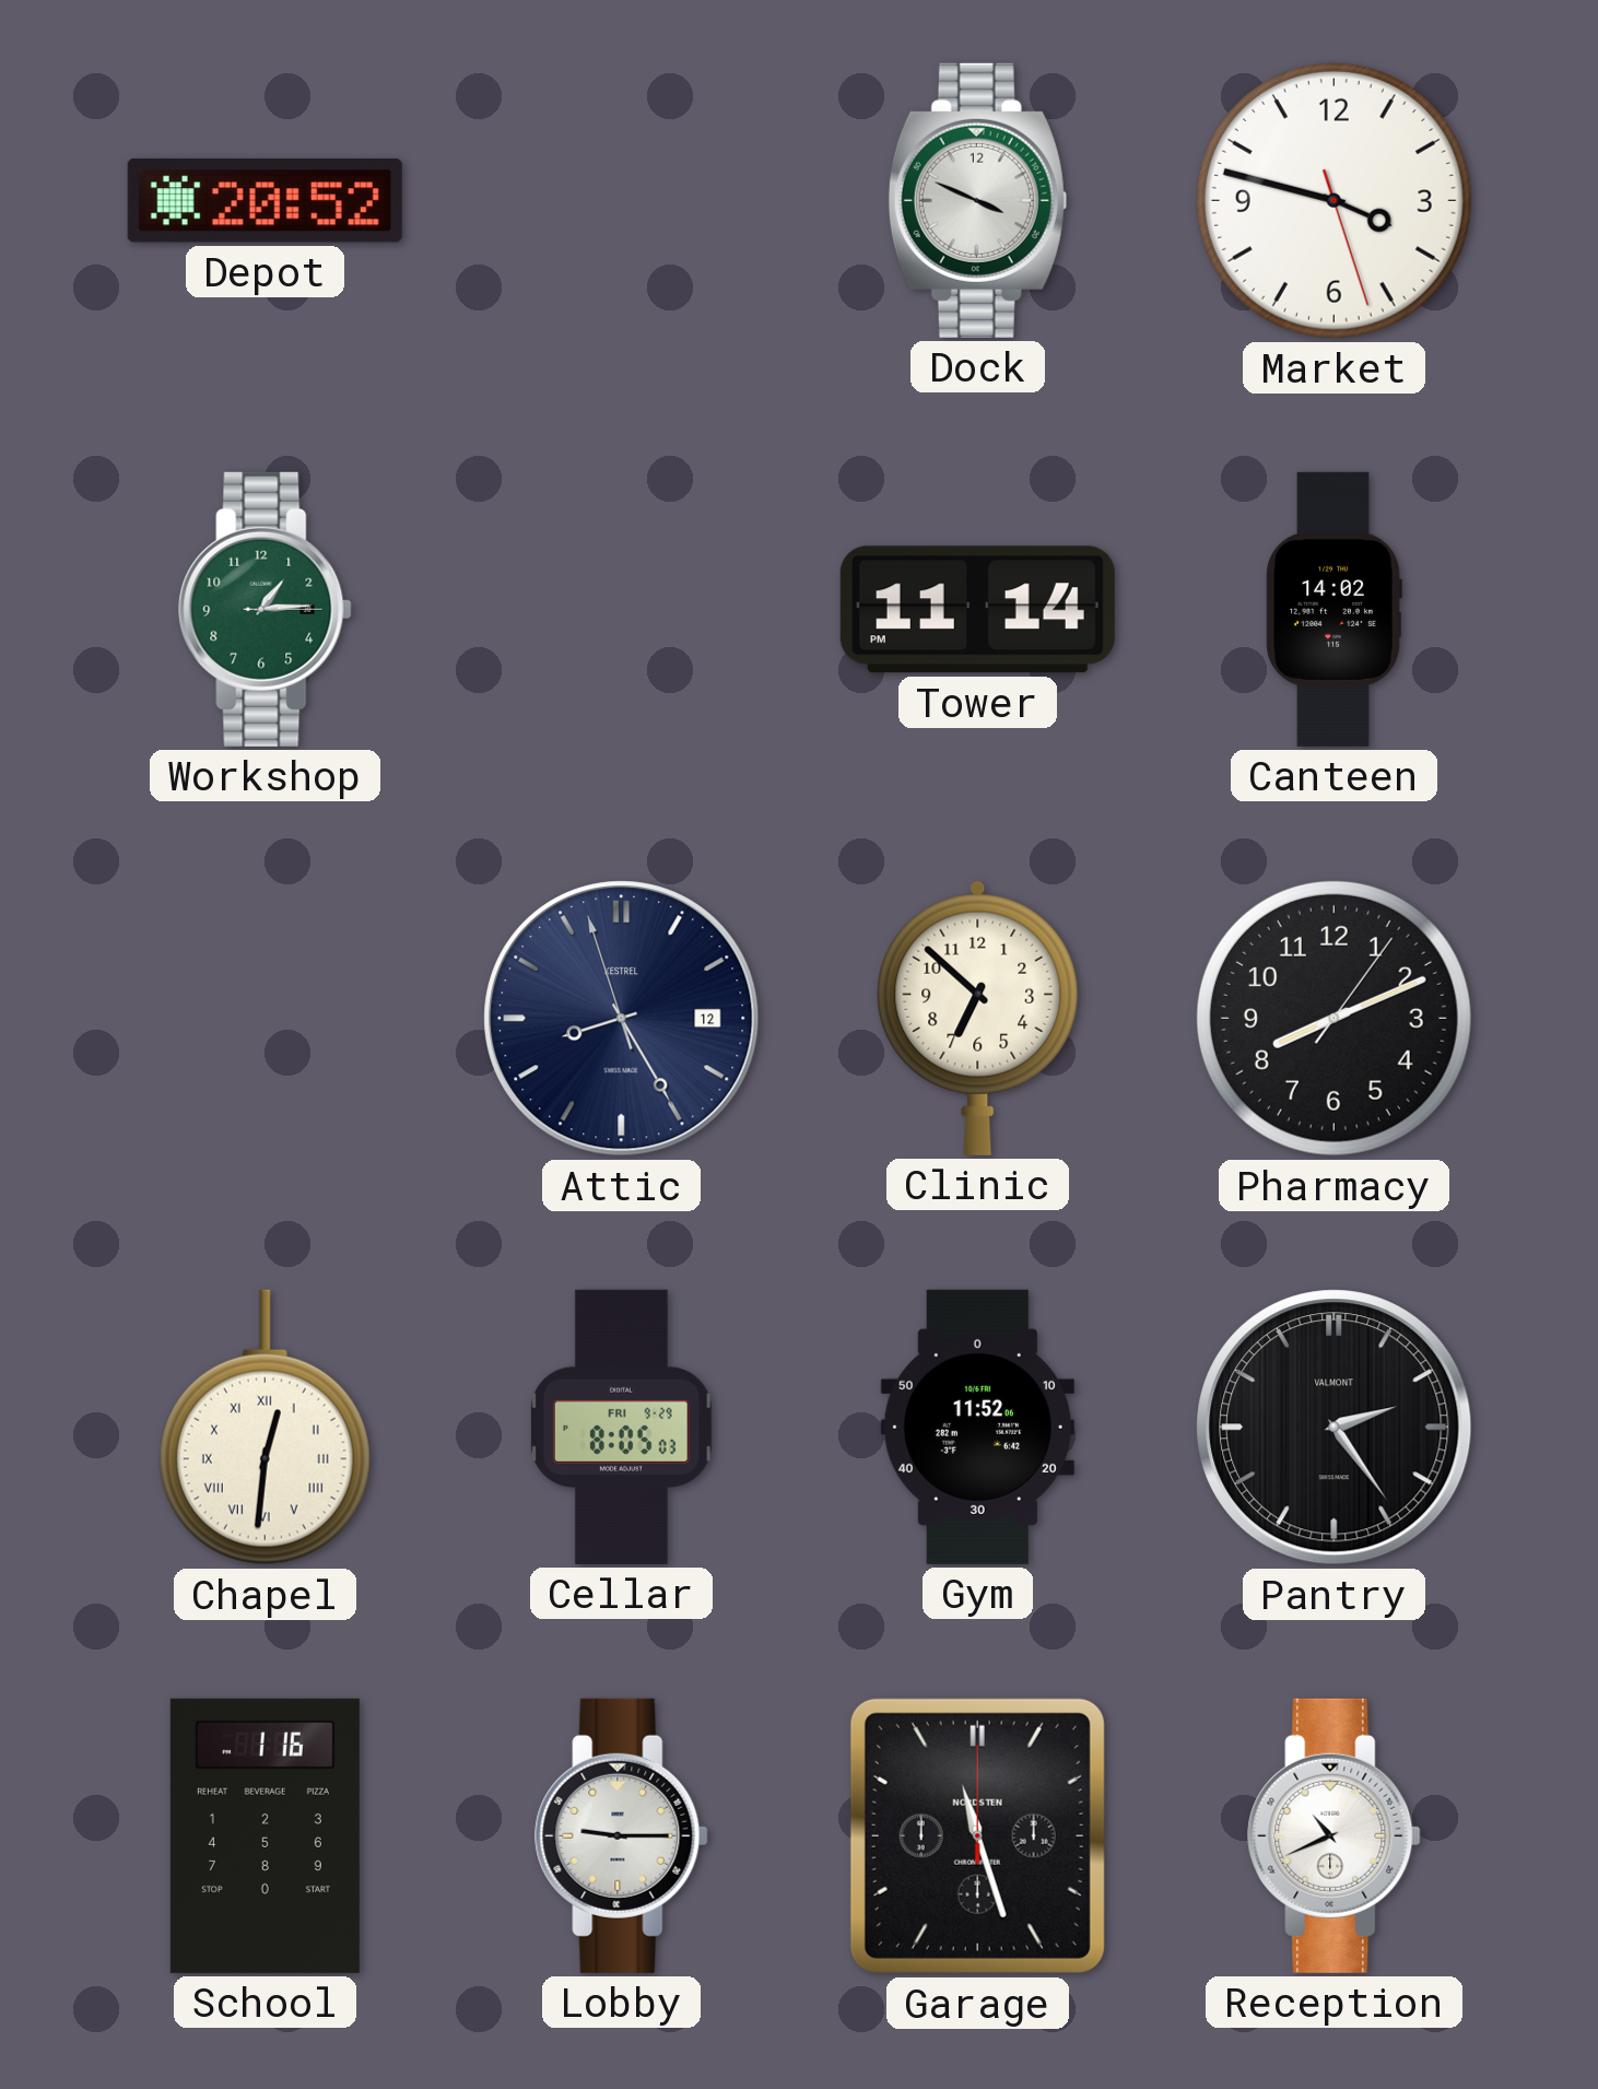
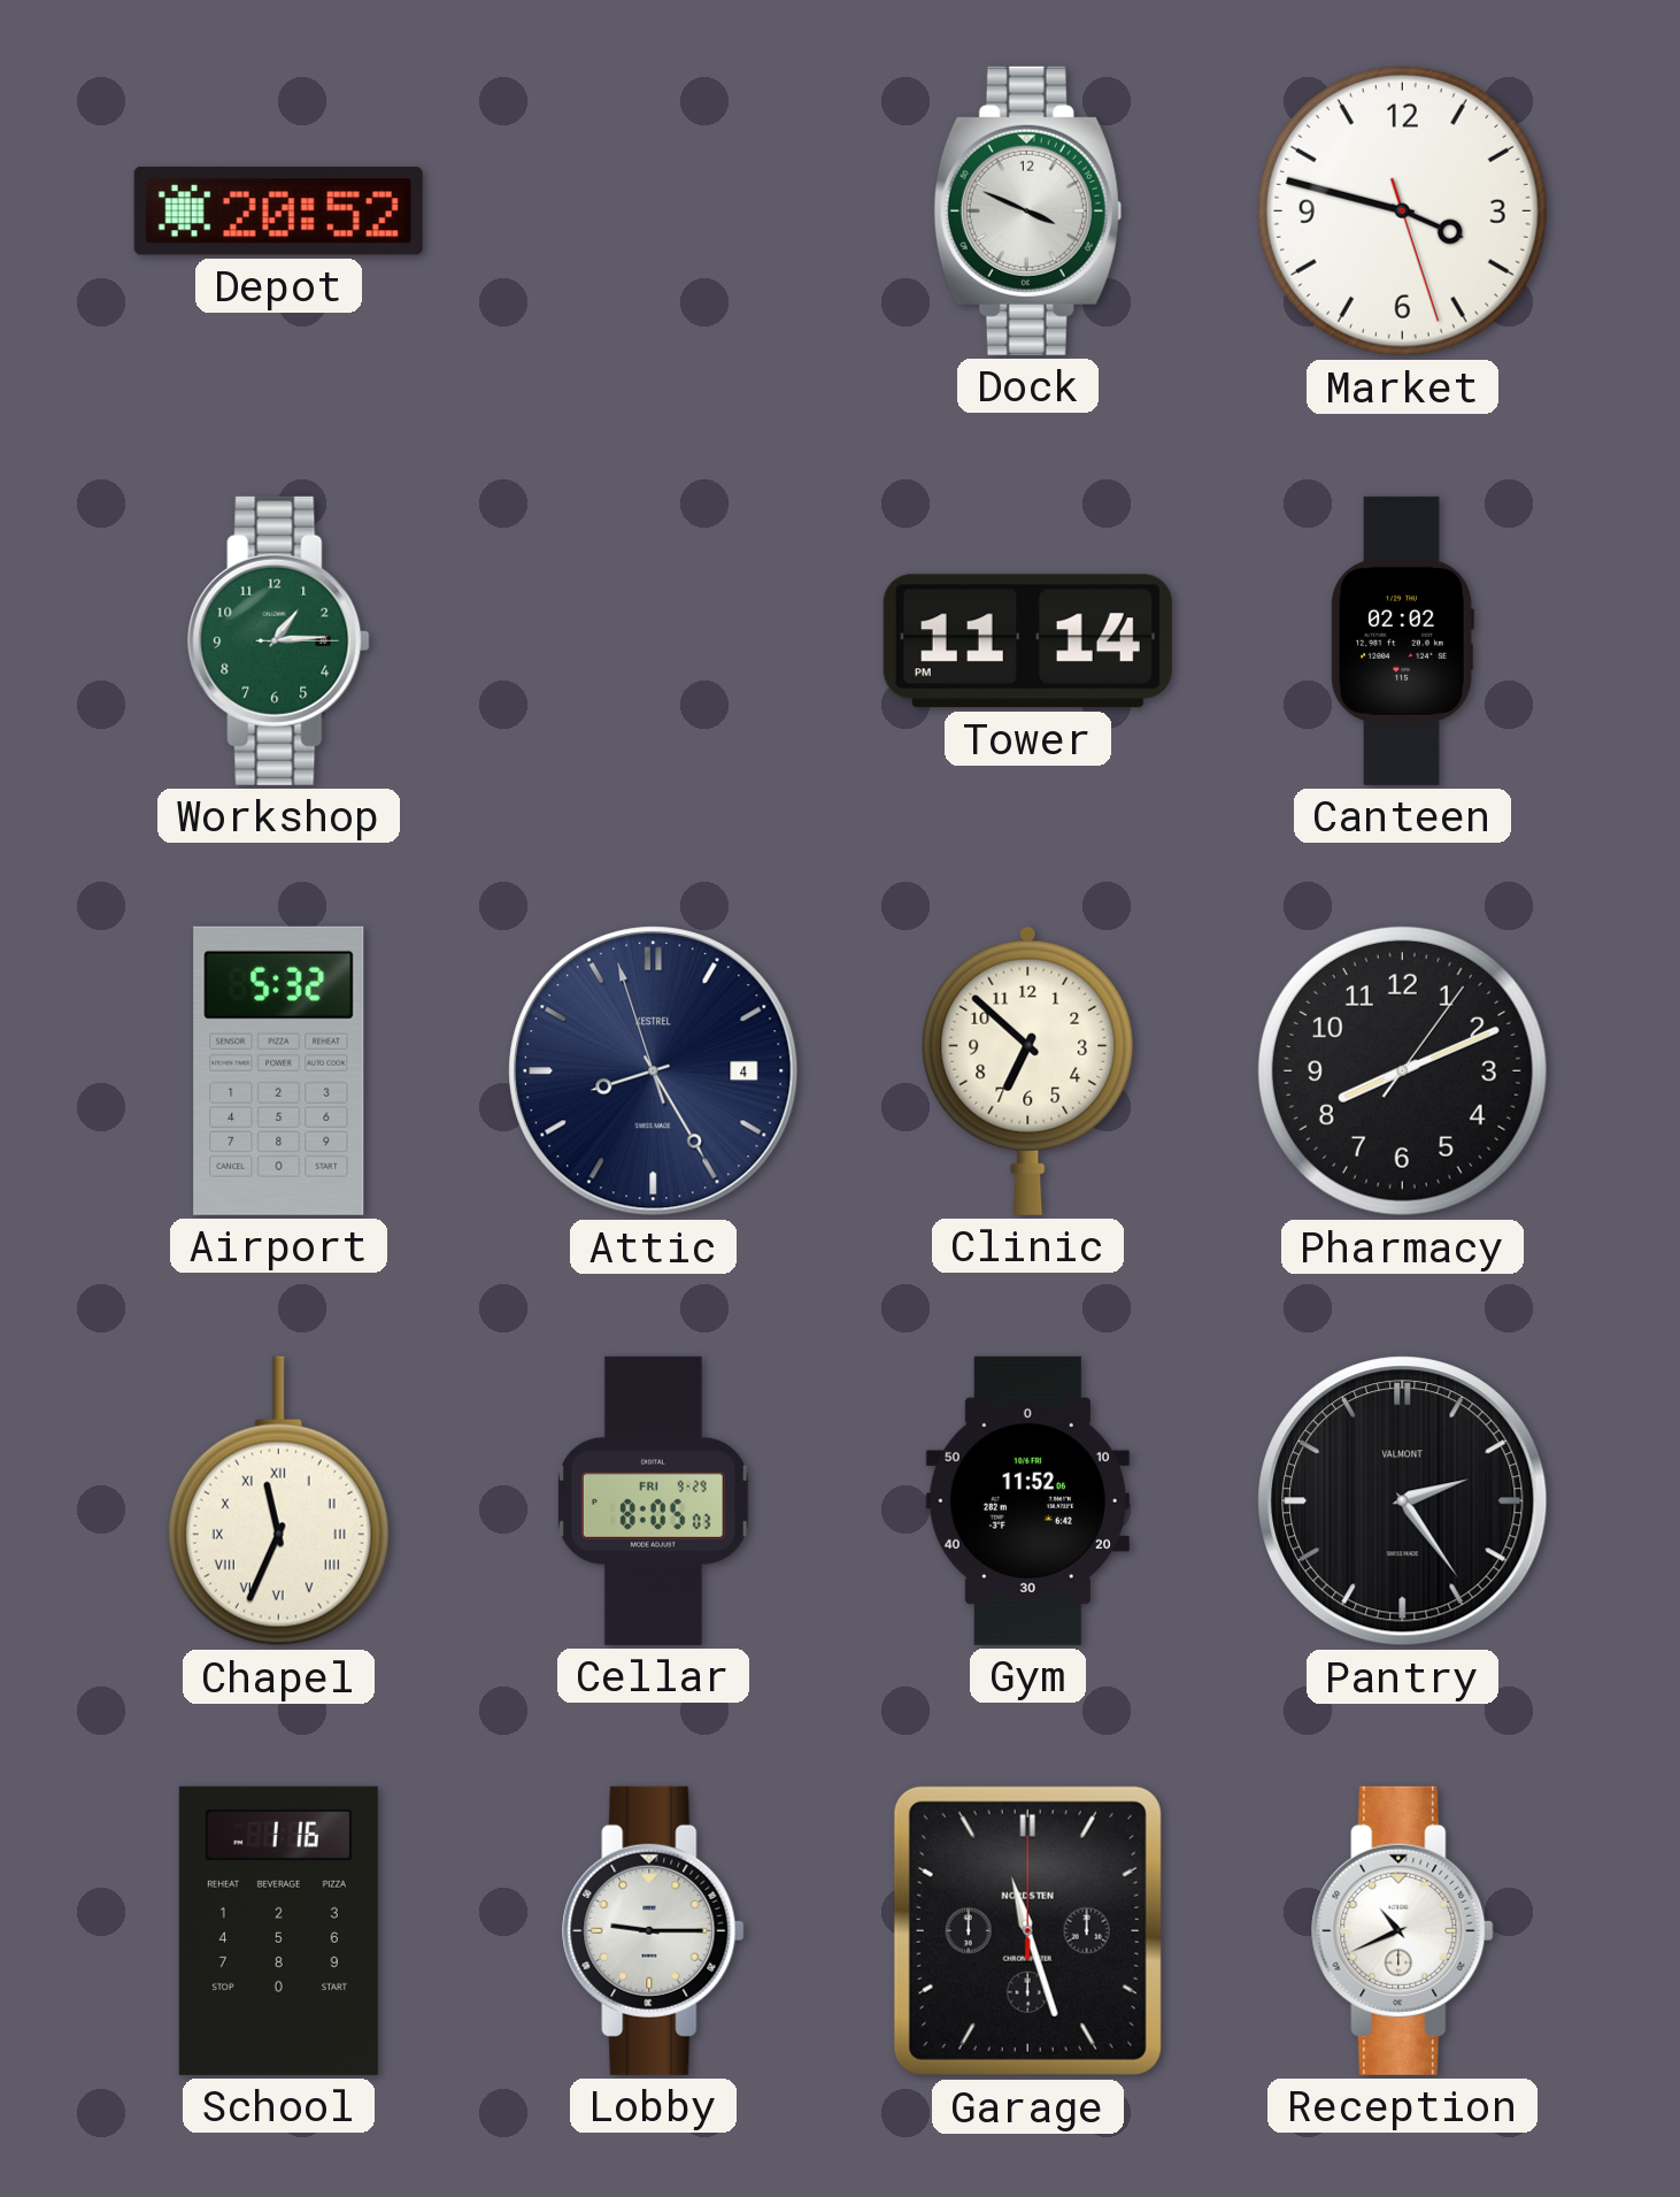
Canteen: 14:02 -> 02:02
Airport: none -> 5:32
Attic date: 12 -> 4
Chapel: 12:31 -> 11:34
